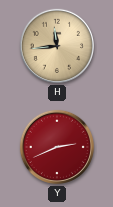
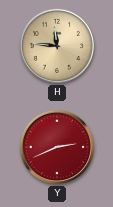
H: 11:44 -> 11:46
